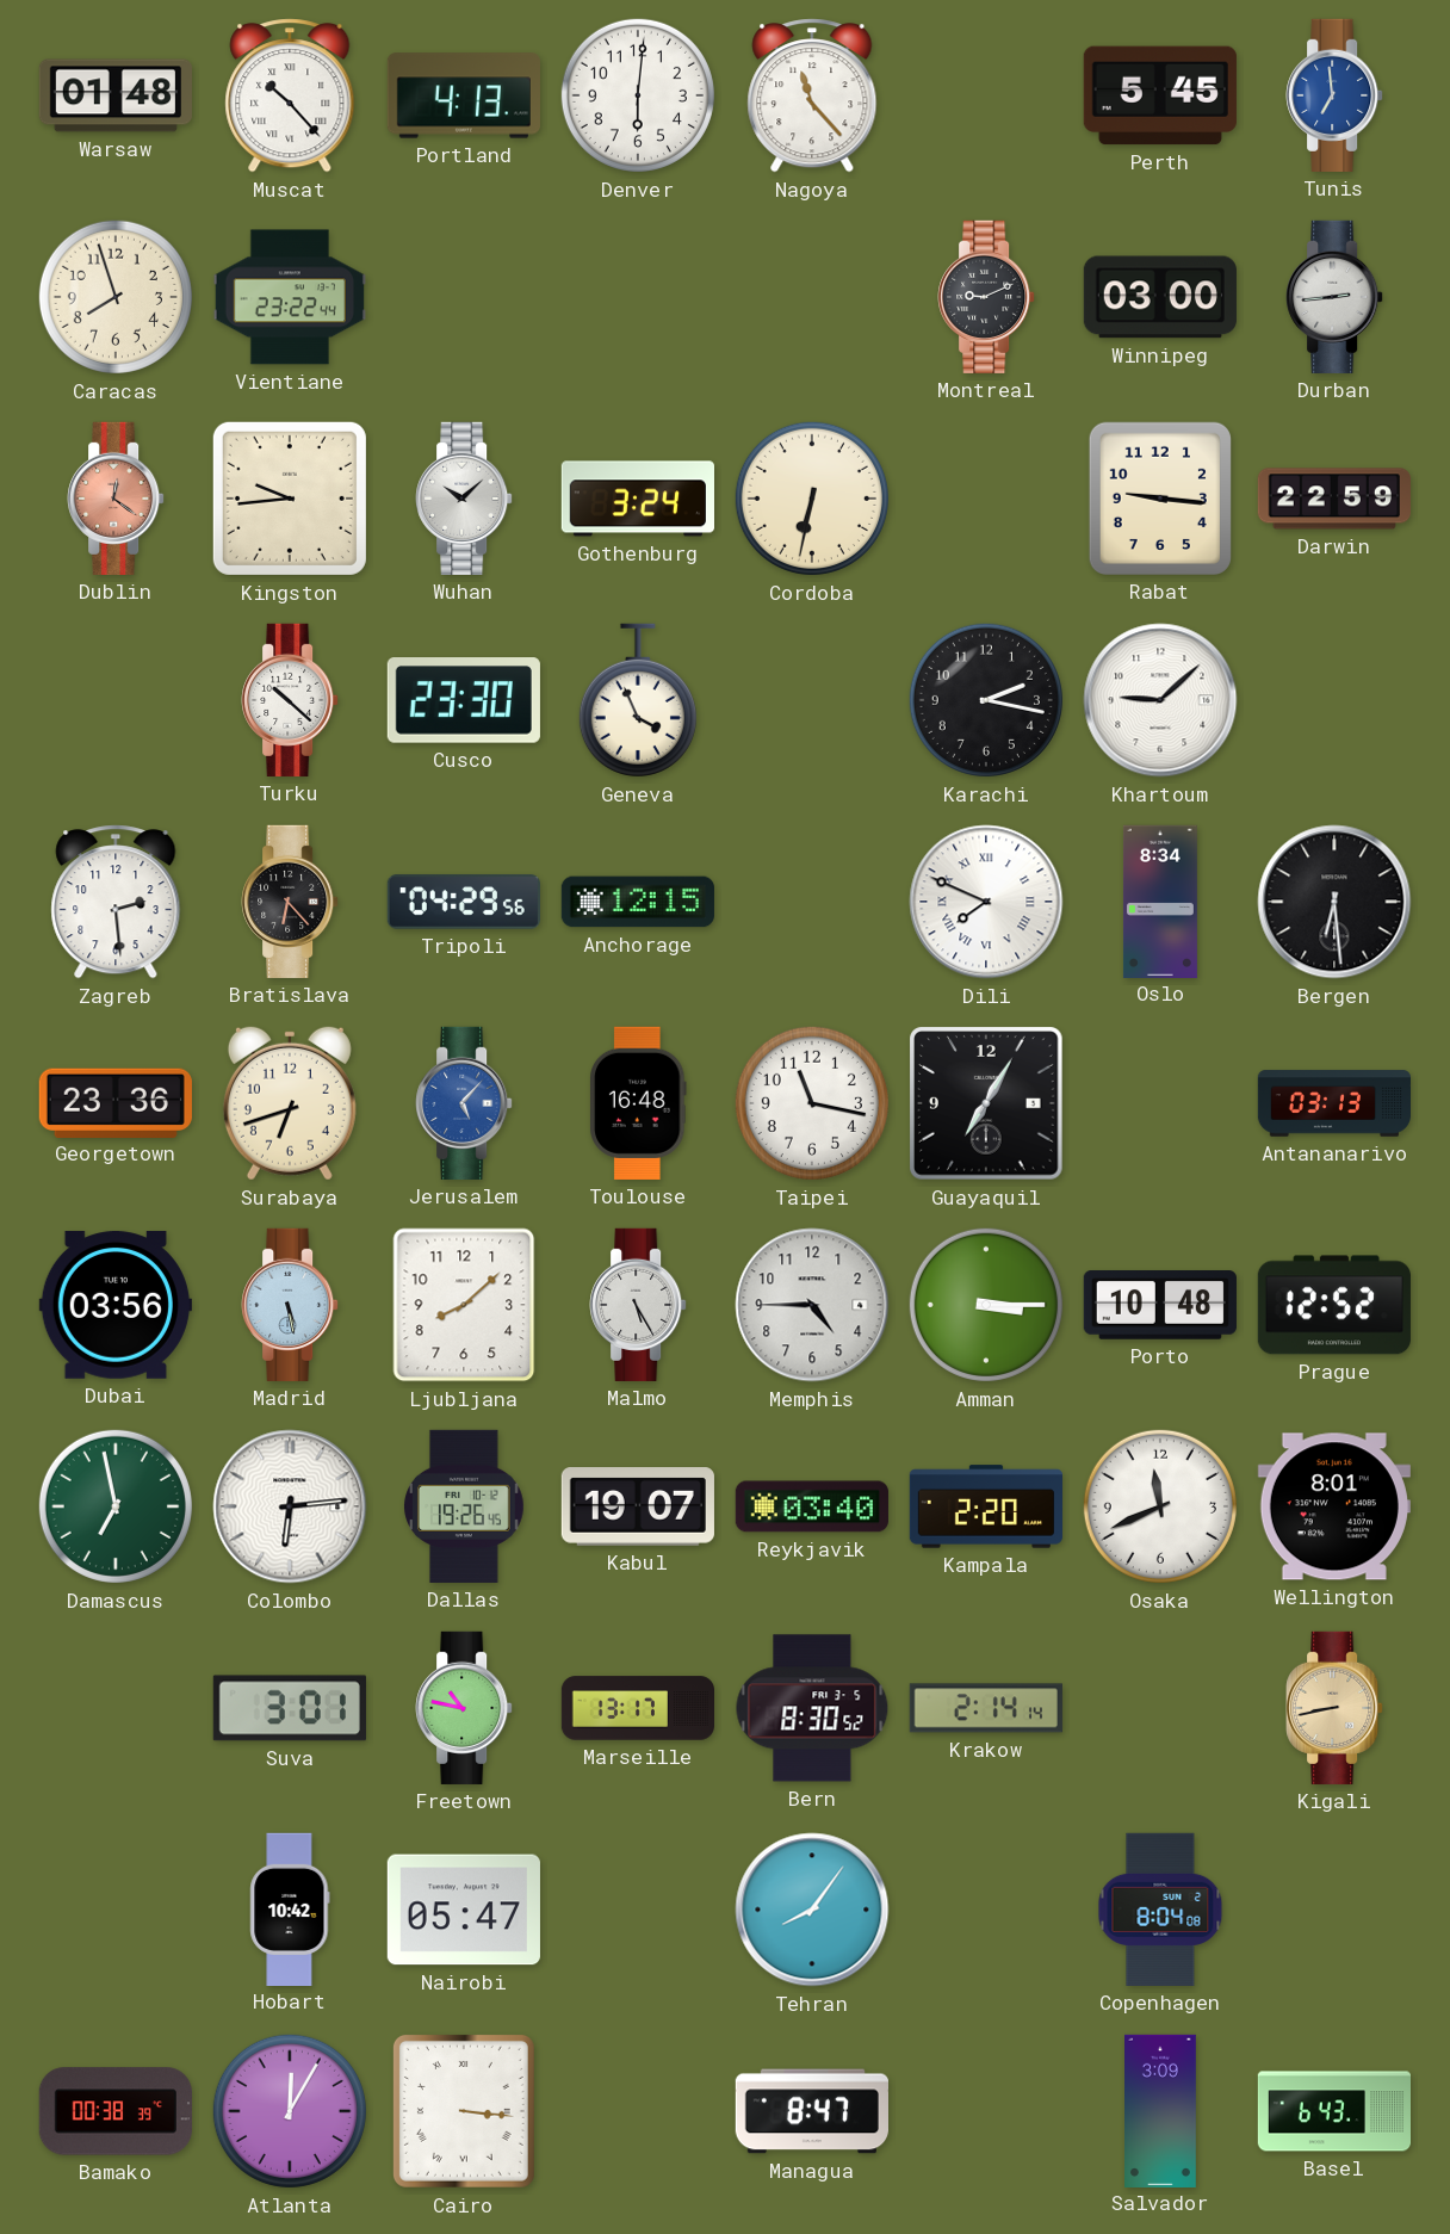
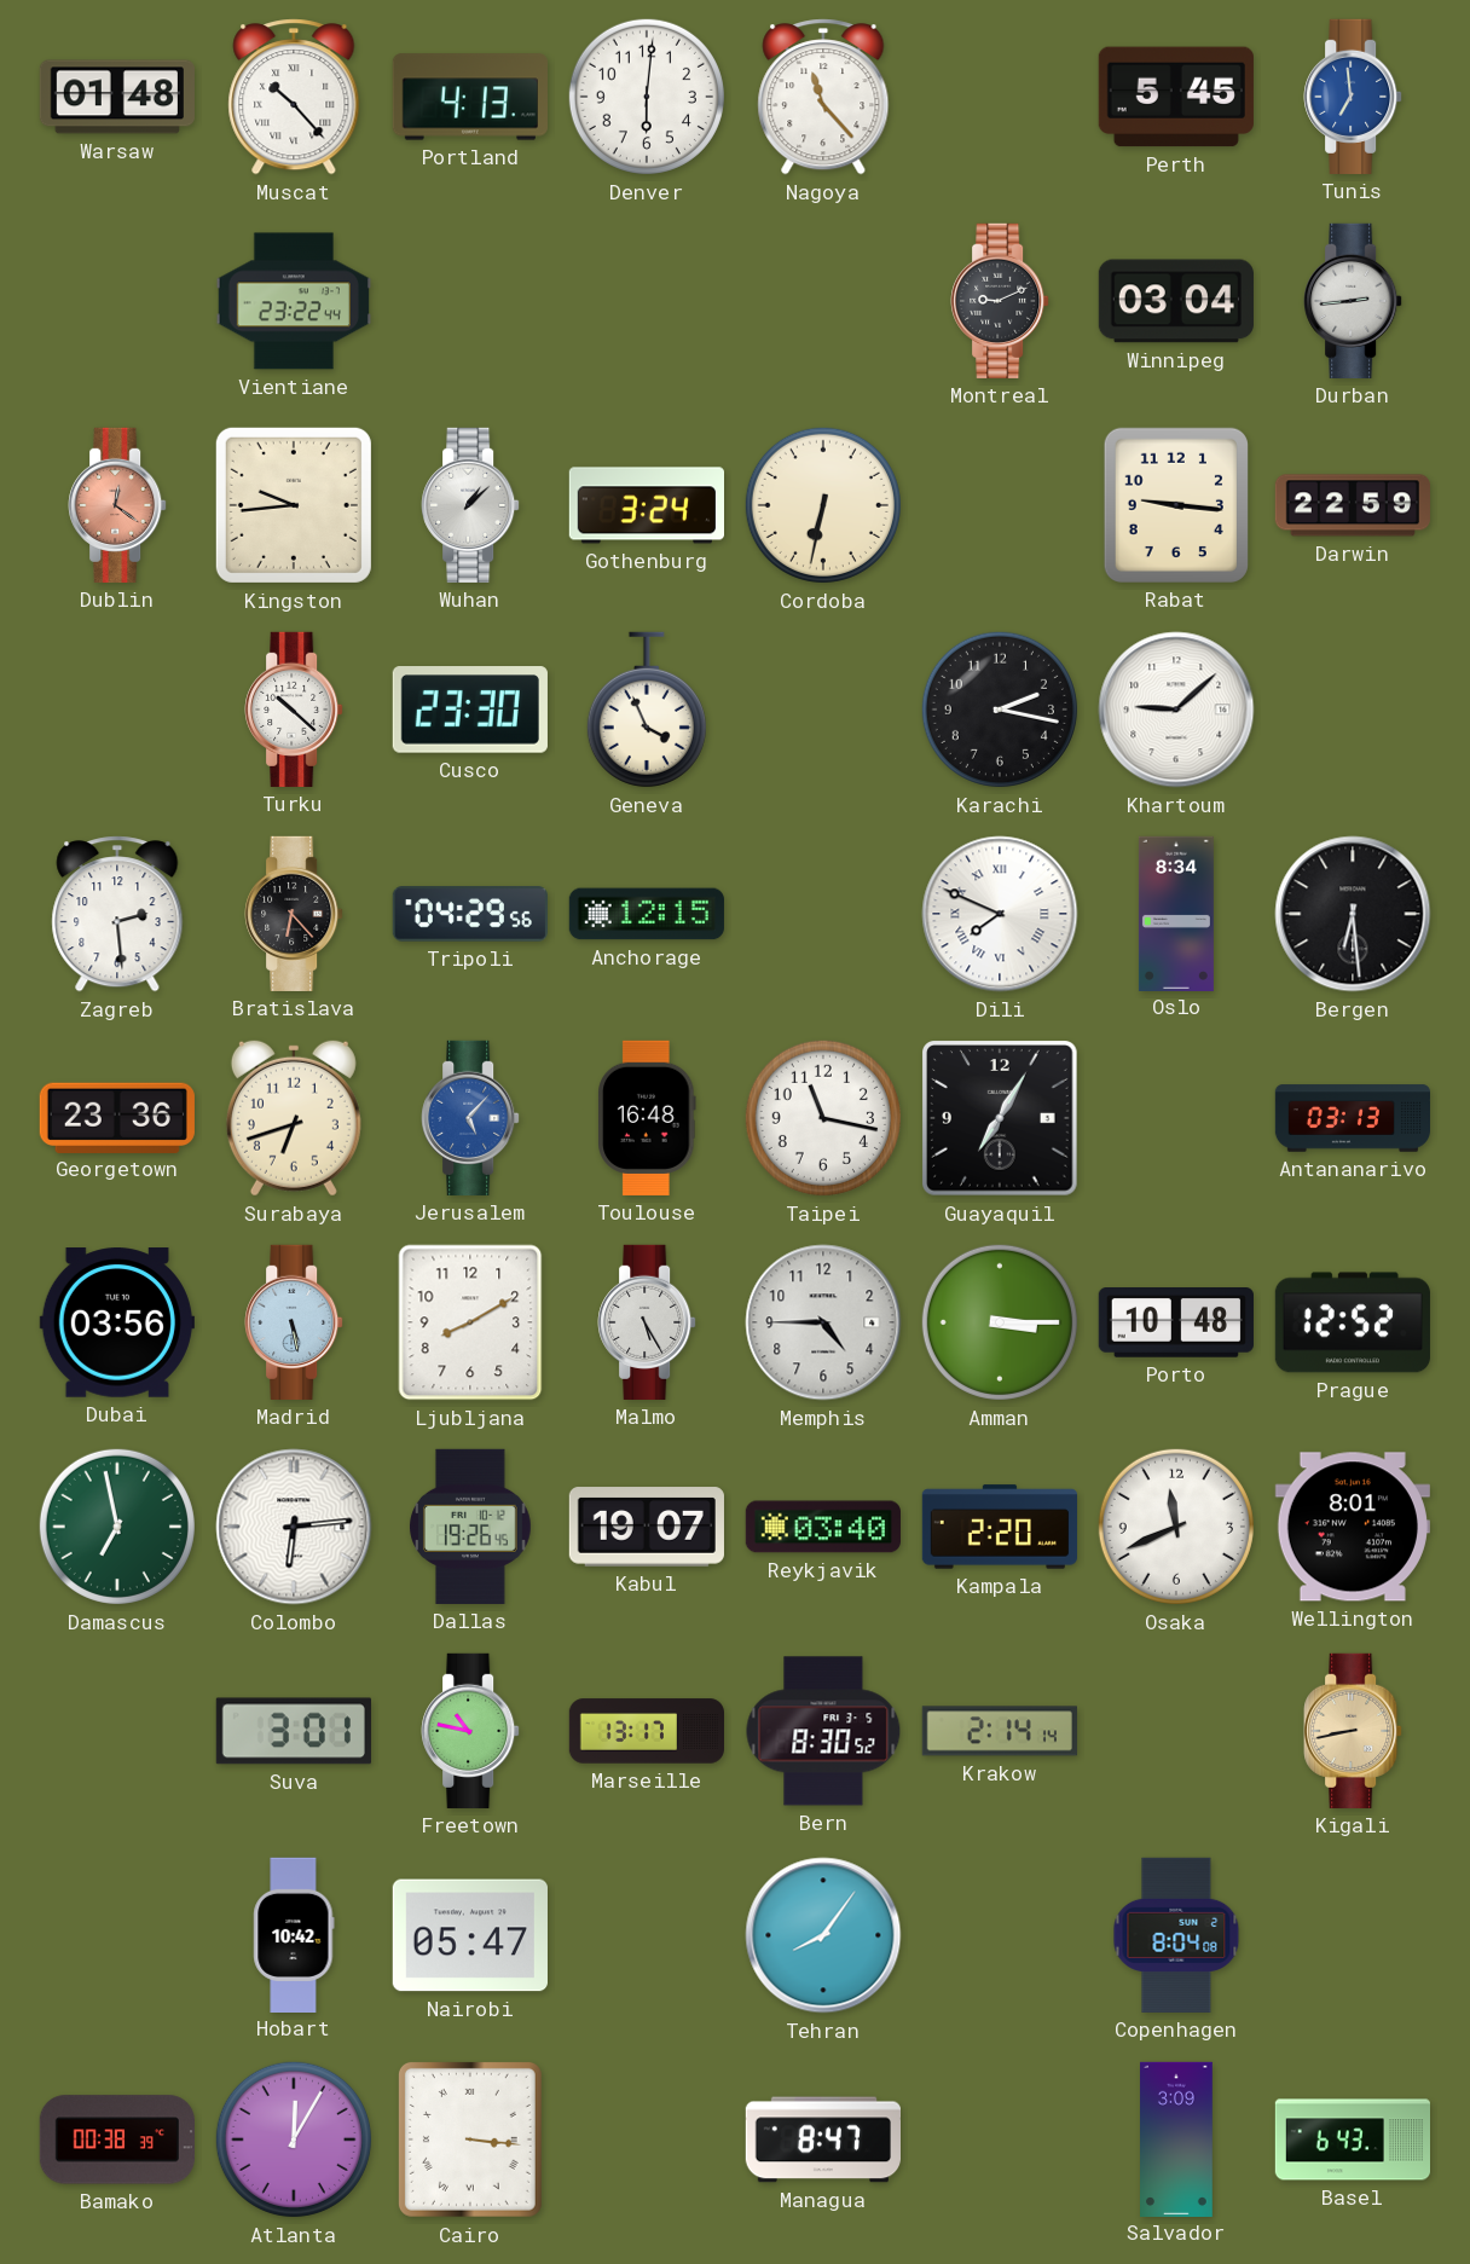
Caracas: 7:57 -> none
Winnipeg: 03:00 -> 03:04
Wuhan: 10:08 -> 1:08
Ljubljana: 8:08 -> 8:10
